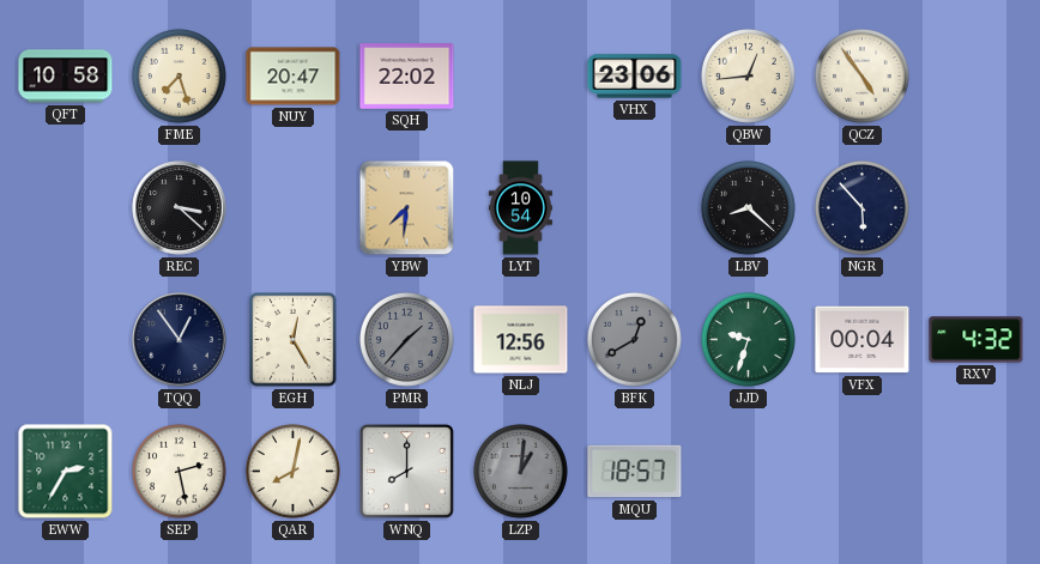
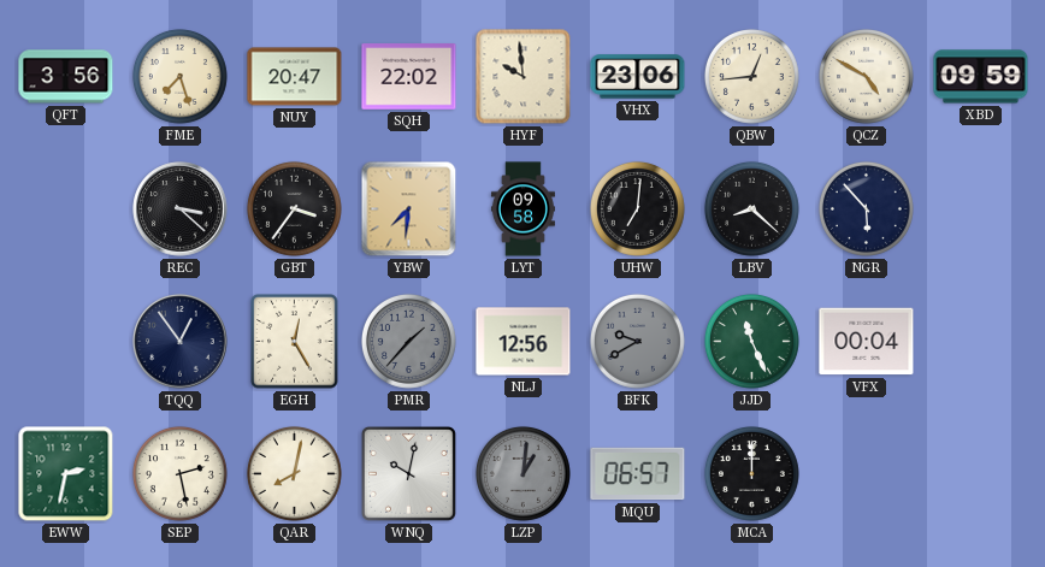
QFT: 10:58 -> 3:56
HYF: none -> 9:59
QCZ: 4:54 -> 4:50
XBD: none -> 09:59
GBT: none -> 3:36
LYT: 10:54 -> 09:58
UHW: none -> 7:01
BFK: 12:40 -> 9:40
JJD: 9:33 -> 11:26
RXV: 4:32 -> none
EWW: 2:35 -> 2:32
WNQ: 8:00 -> 10:02
MQU: 18:57 -> 06:57
MCA: none -> 12:00
